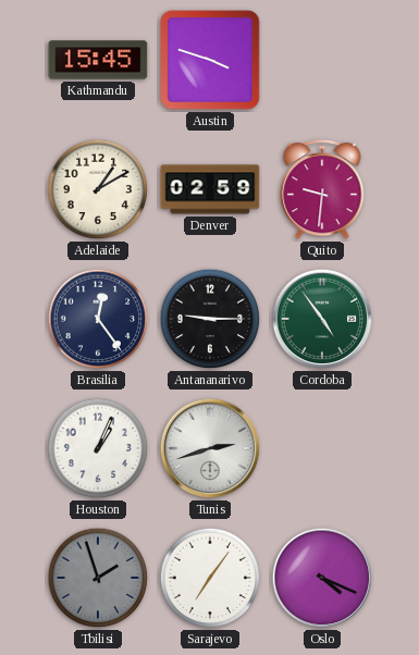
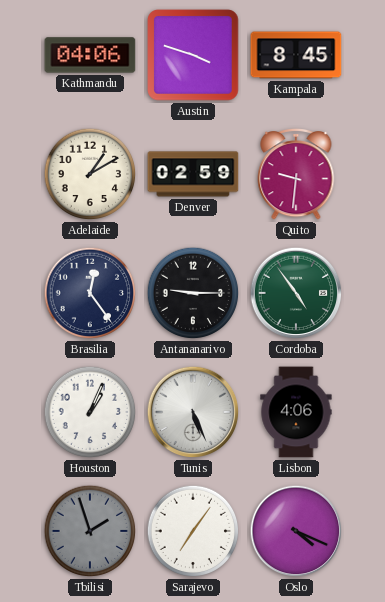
Kathmandu: 15:45 -> 04:06
Kampala: none -> 8:45
Tunis: 2:42 -> 5:26
Lisbon: none -> 4:06
